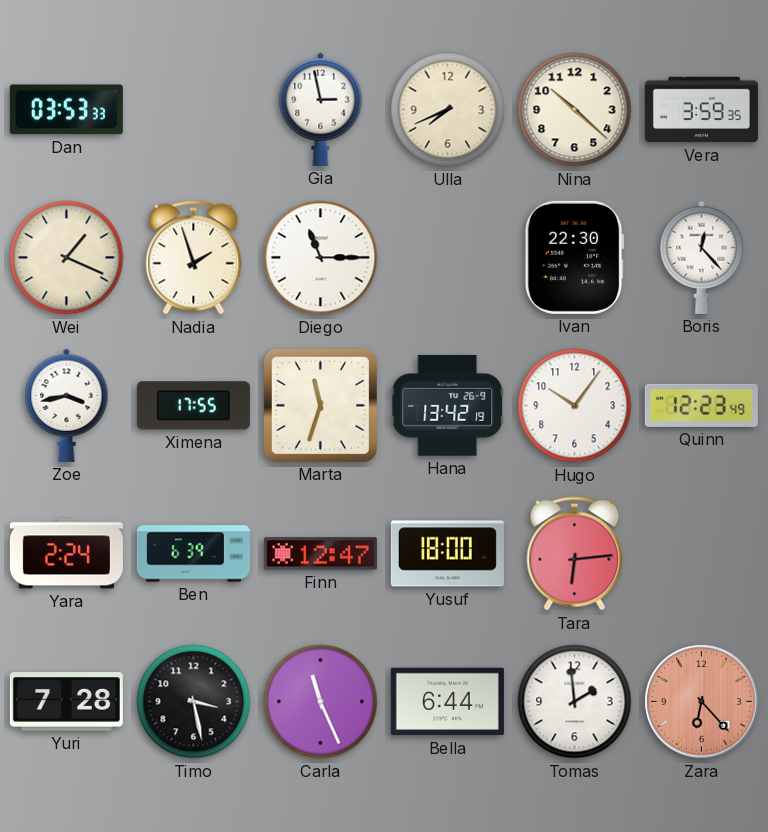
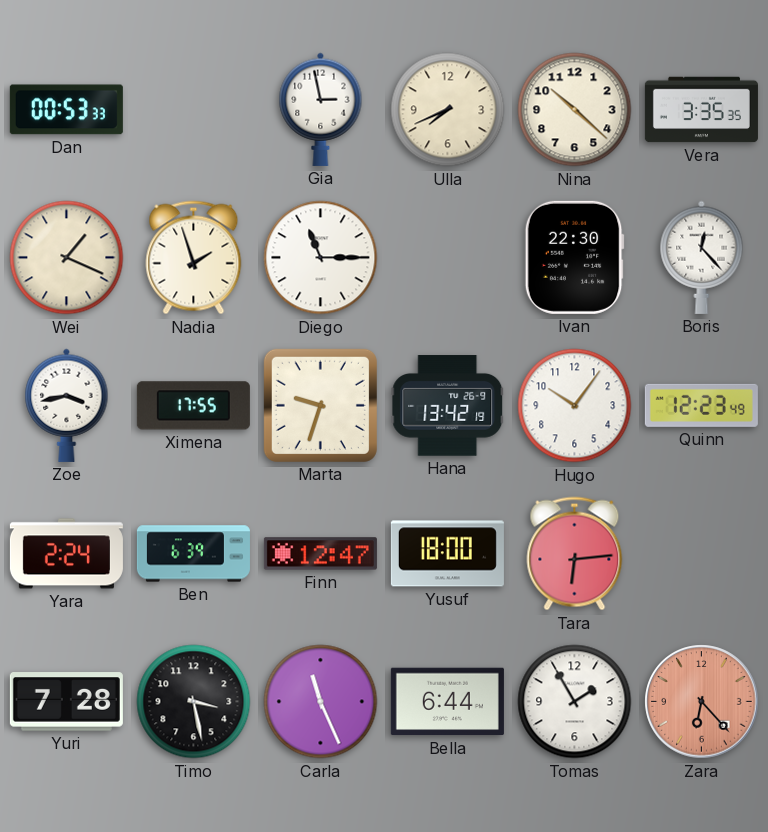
Dan: 03:53 -> 00:53
Vera: 3:59 -> 3:35
Marta: 11:33 -> 9:33
Tomas: 1:59 -> 1:55
